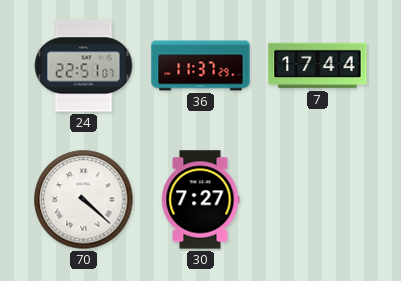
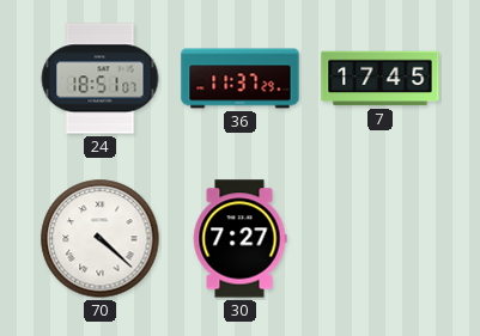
24: 22:51 -> 18:51
7: 17:44 -> 17:45
